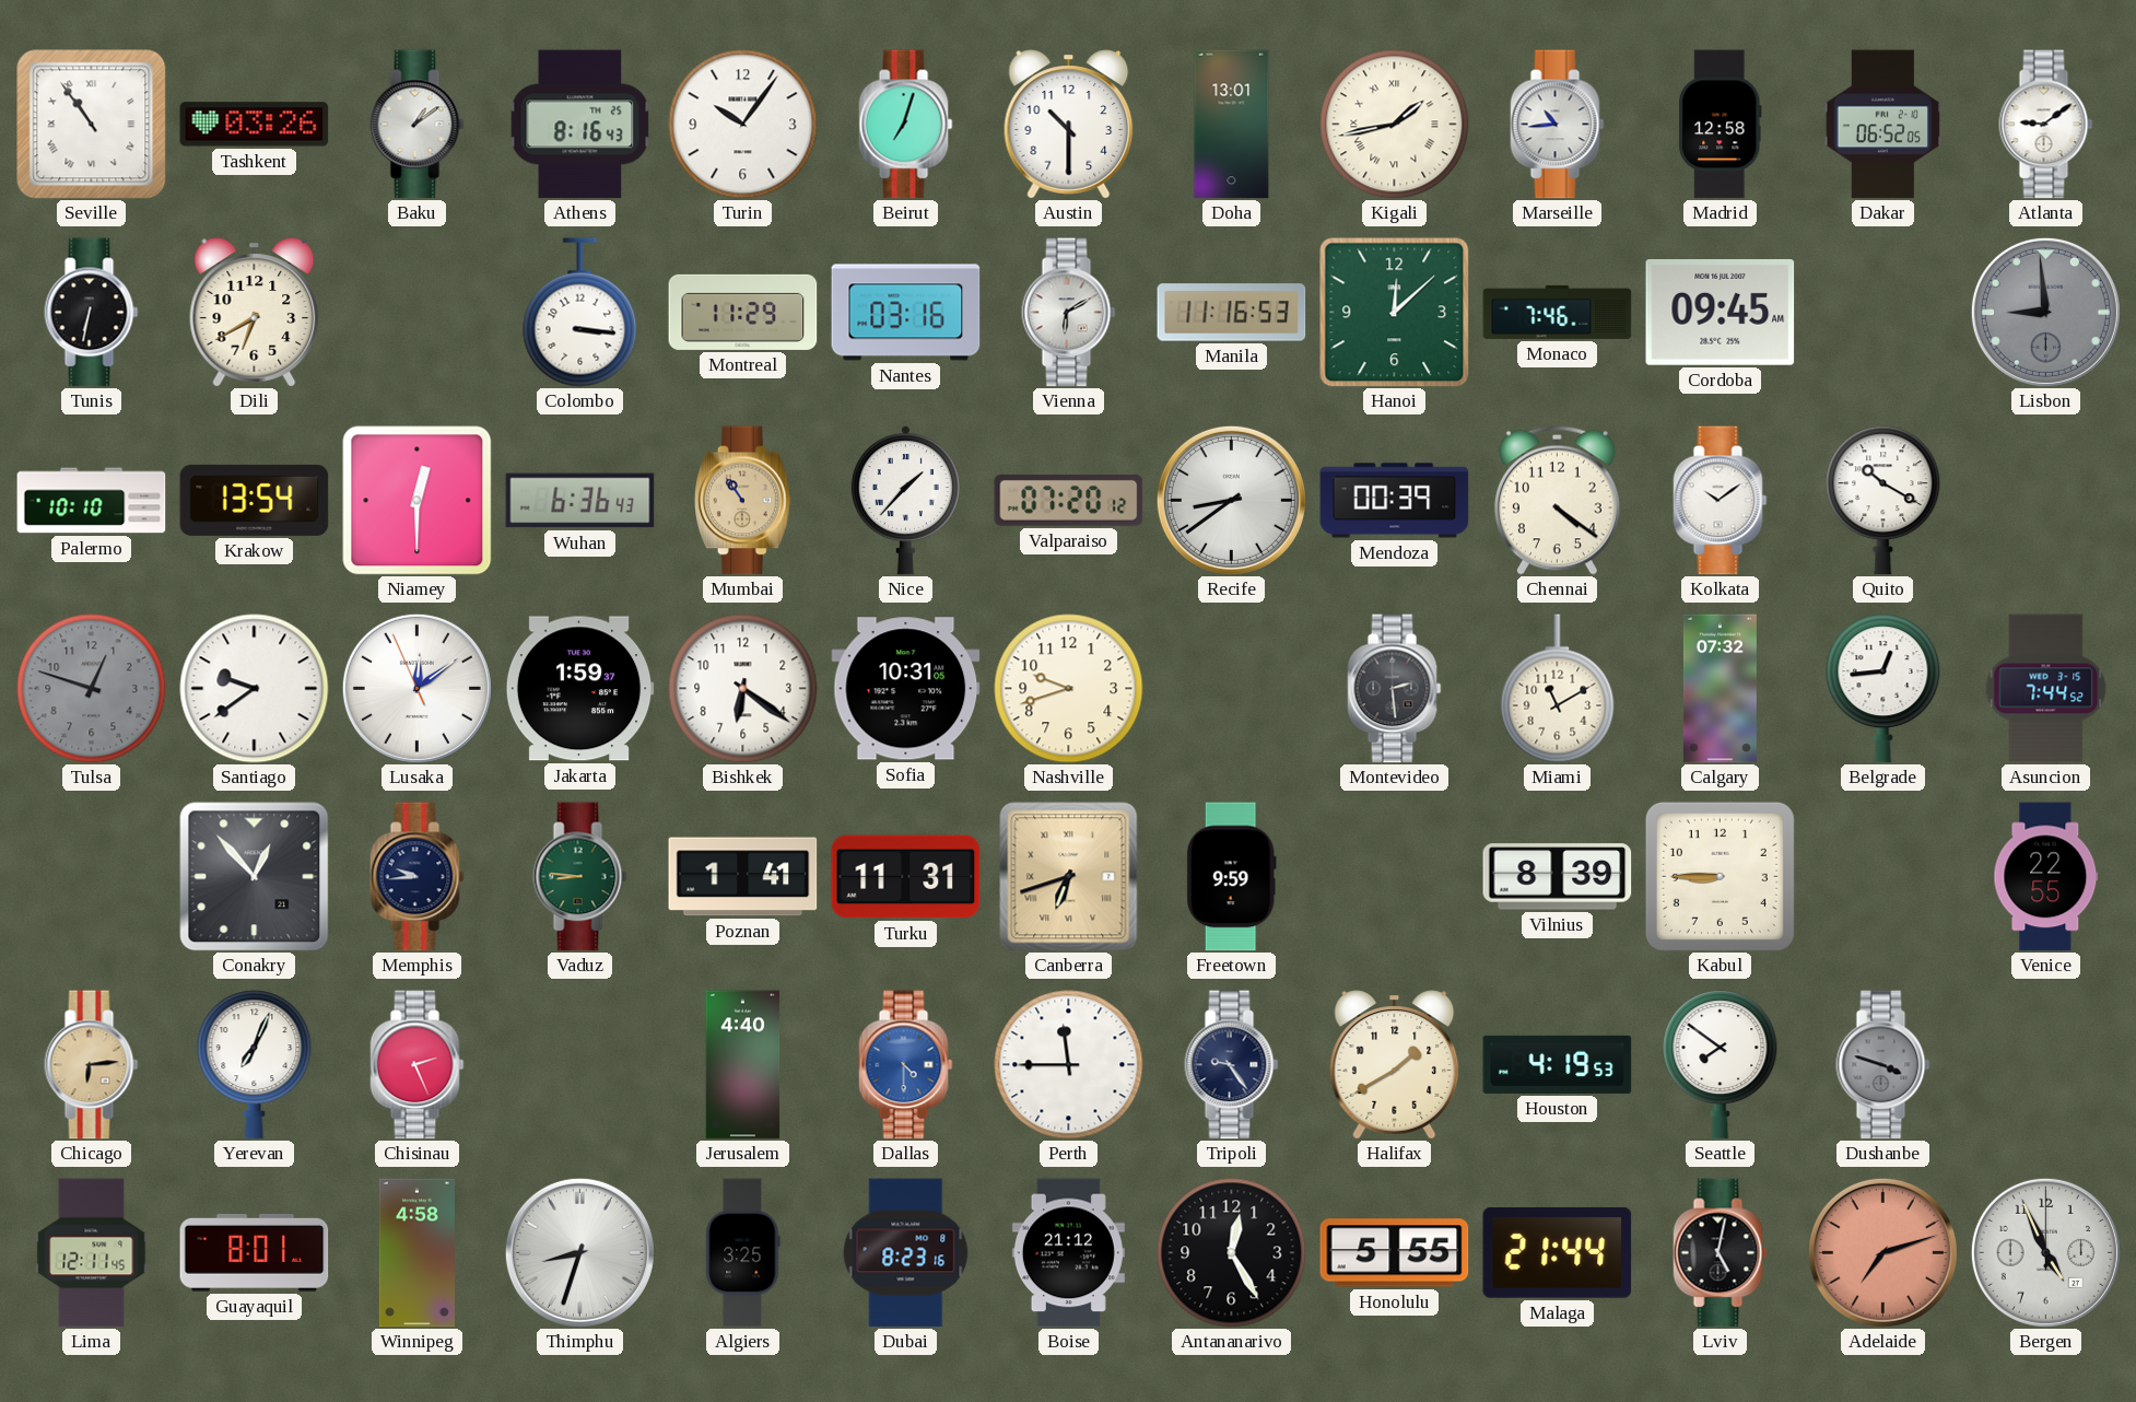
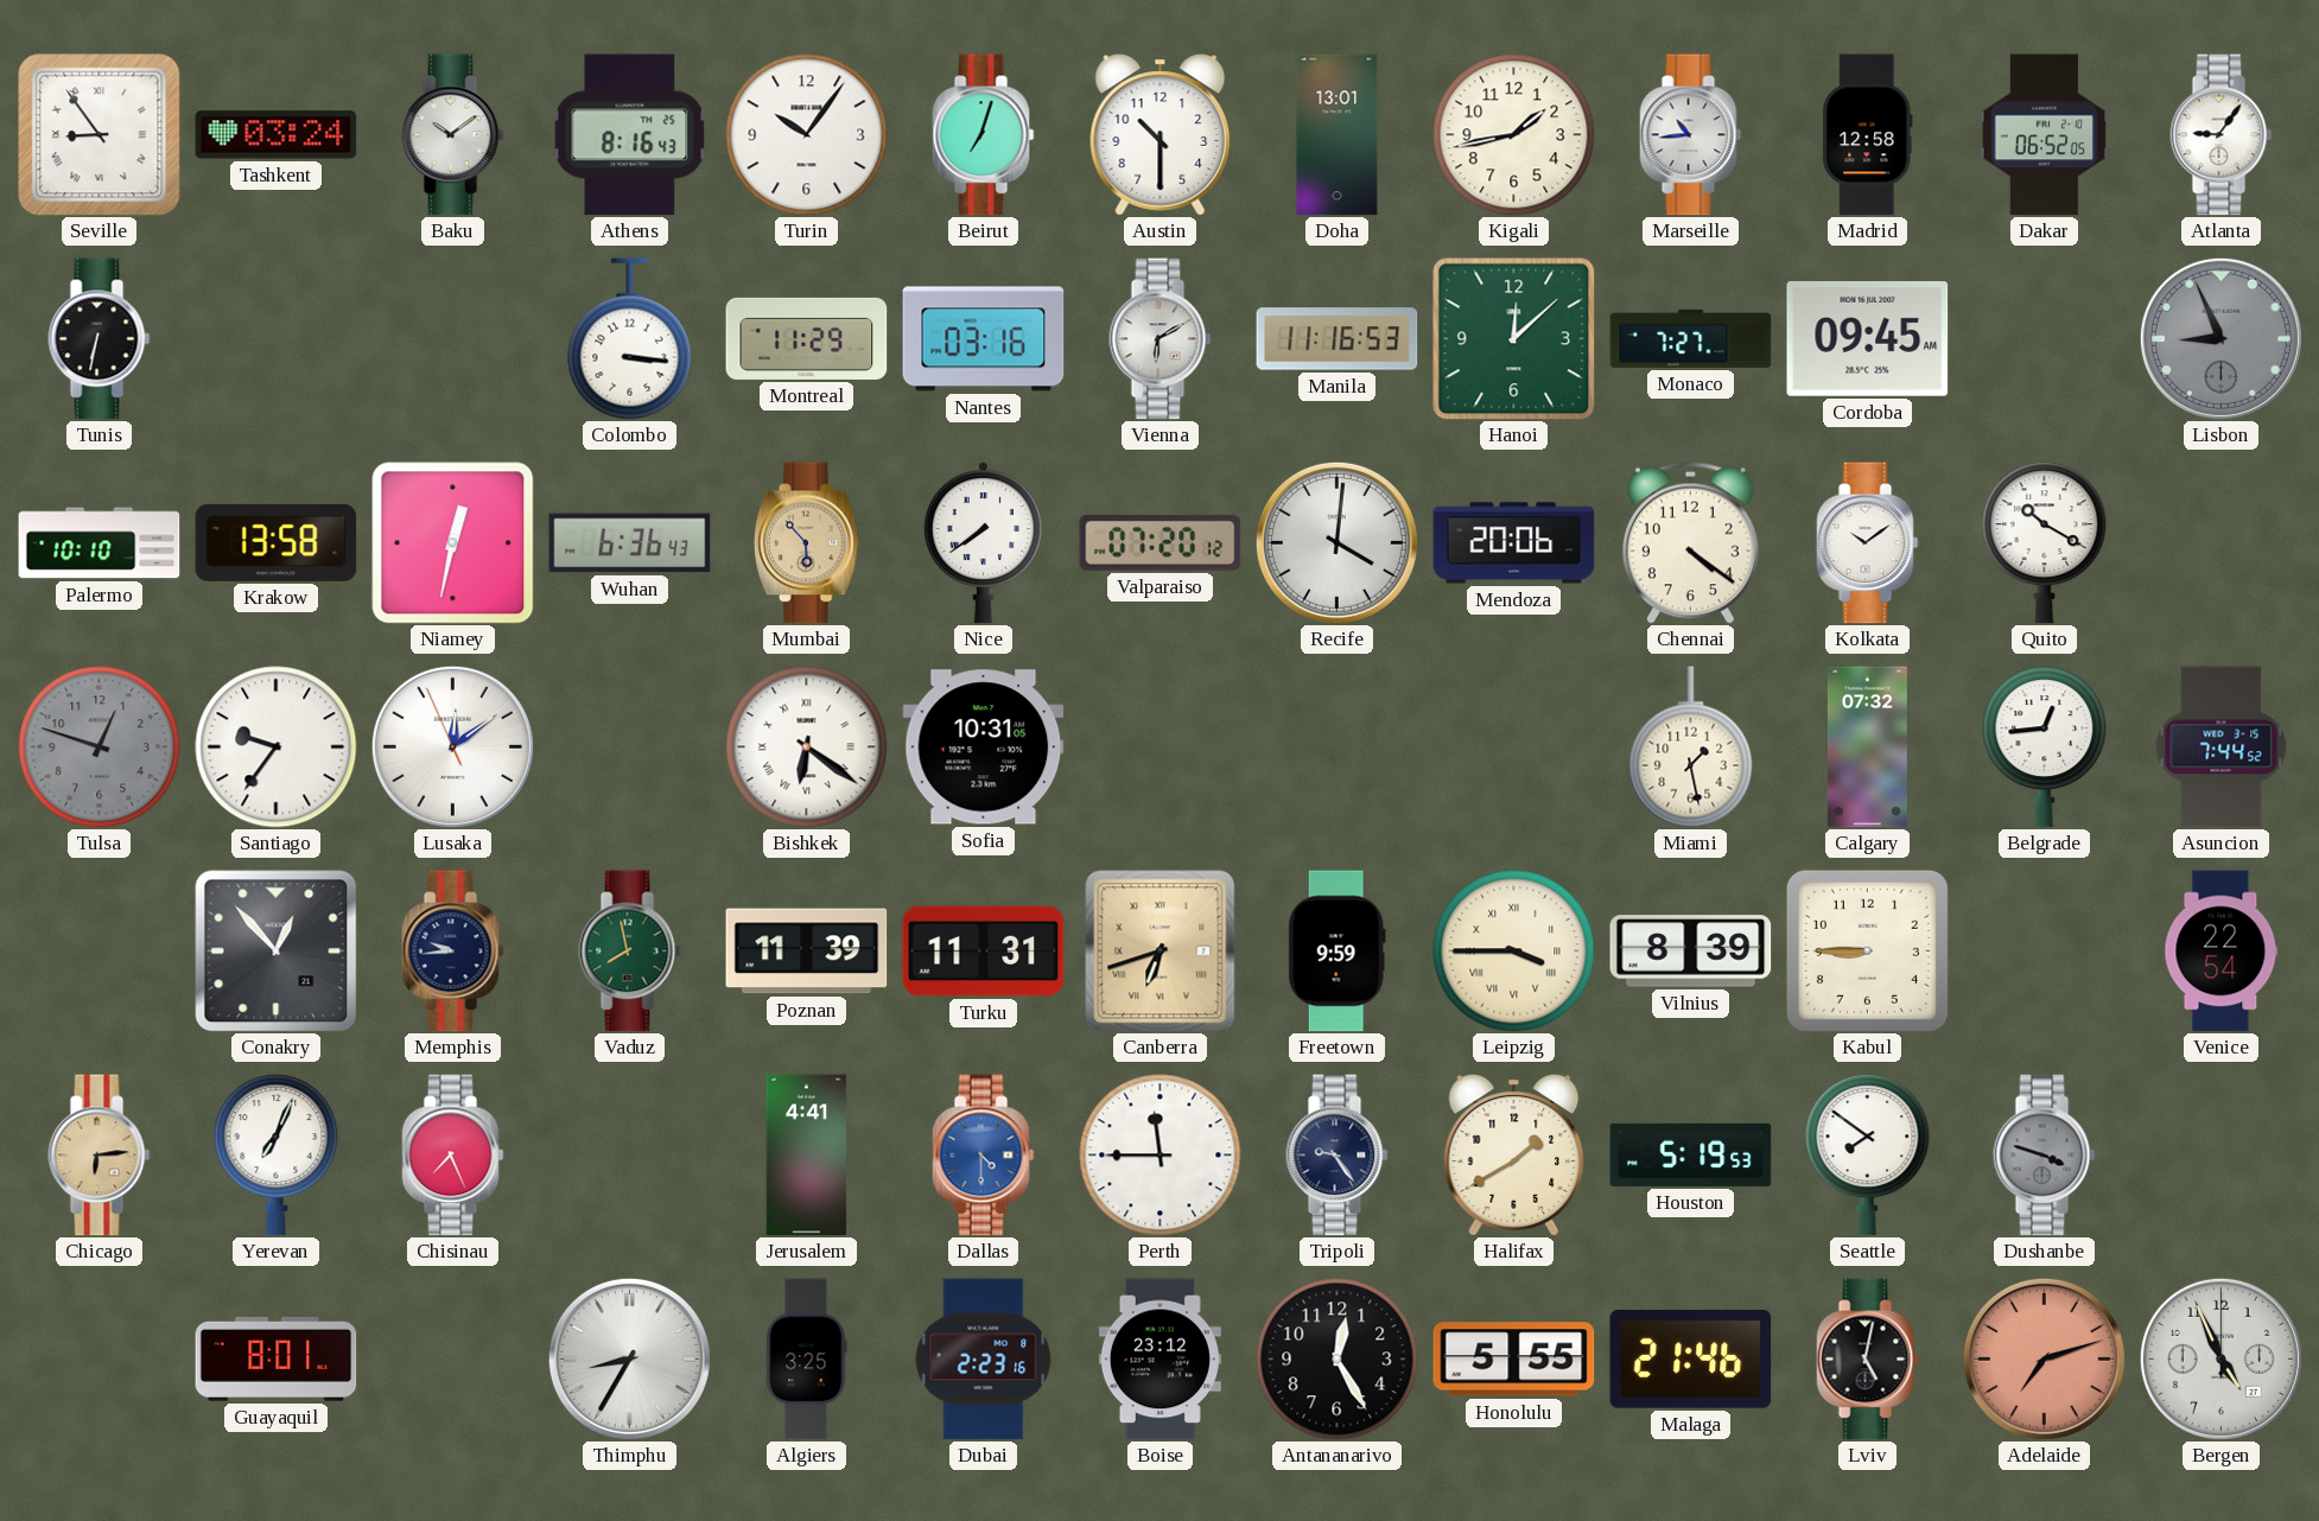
Seville: 10:54 -> 8:54
Tashkent: 03:26 -> 03:24
Baku: 1:09 -> 10:09
Kigali numerals: Roman -> Arabic
Atlanta: 9:09 -> 9:06
Dili: 6:40 -> none
Monaco: 7:46 -> 7:27
Lisbon: 8:59 -> 8:56
Krakow: 13:54 -> 13:58
Niamey: 12:30 -> 12:32
Mumbai: 10:54 -> 5:53
Nice: 1:37 -> 7:39
Recife: 8:39 -> 4:01
Mendoza: 00:39 -> 20:06
Santiago: 9:39 -> 9:36
Jakarta: 1:59 -> none
Bishkek numerals: Arabic -> Roman
Nashville: 9:42 -> none
Montevideo: 2:29 -> none
Miami: 11:10 -> 1:28
Vaduz: 8:46 -> 7:58
Poznan: 1:41 -> 11:39
Leipzig: none -> 3:45
Venice: 22:55 -> 22:54
Chisinau: 2:26 -> 7:26
Jerusalem: 4:40 -> 4:41
Houston: 4:19 -> 5:19
Lima: 12:11 -> none
Winnipeg: 4:58 -> none
Thimphu: 8:33 -> 8:35
Dubai: 8:23 -> 2:23
Boise: 21:12 -> 23:12
Malaga: 21:44 -> 21:46
